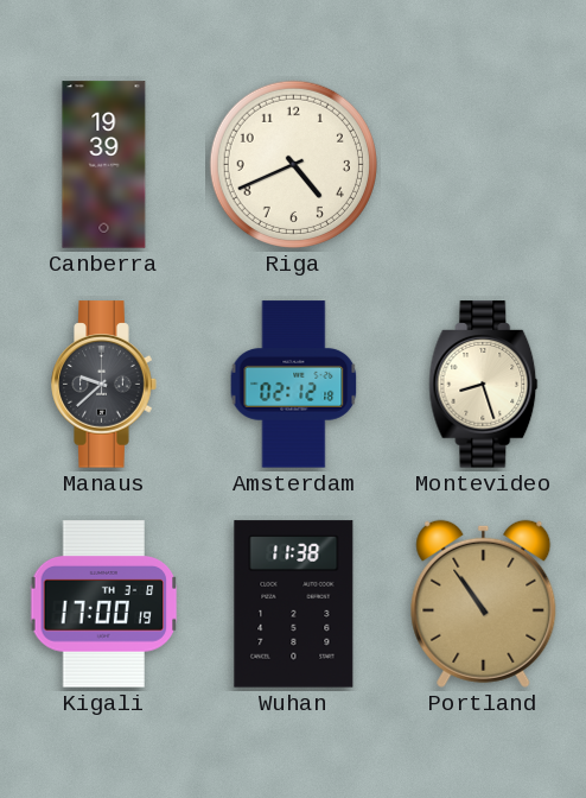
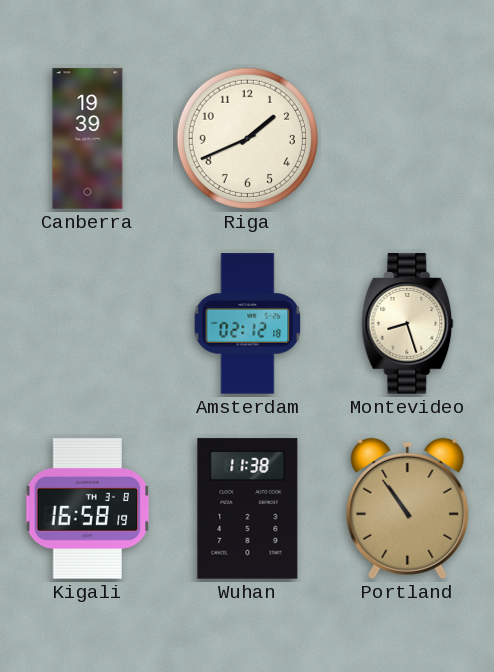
Riga: 4:41 -> 1:41
Manaus: 9:38 -> none
Kigali: 17:00 -> 16:58
